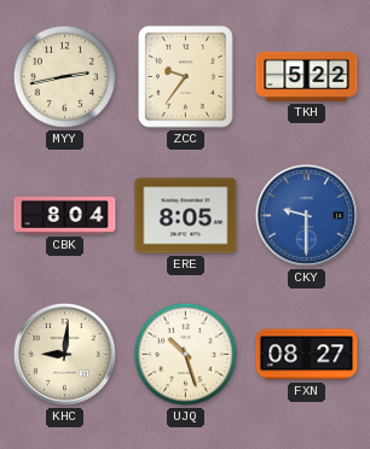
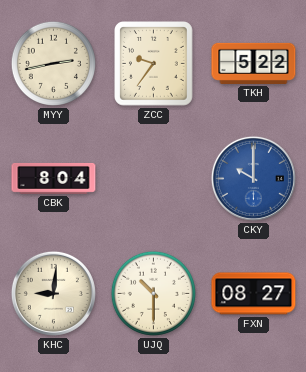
ERE: 8:05 -> none
CKY: 9:30 -> 10:00
UJQ: 10:27 -> 10:30
